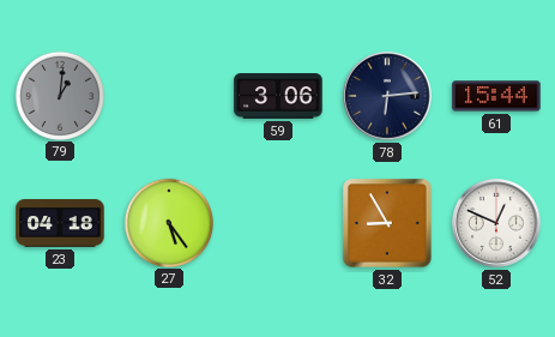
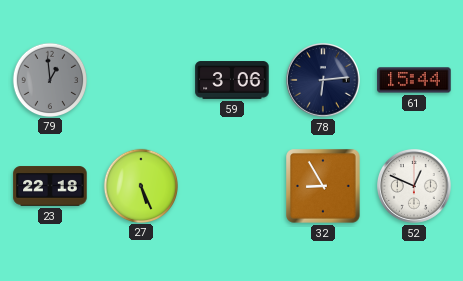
79: 1:01 -> 12:59
23: 04:18 -> 22:18
27: 5:24 -> 5:26
